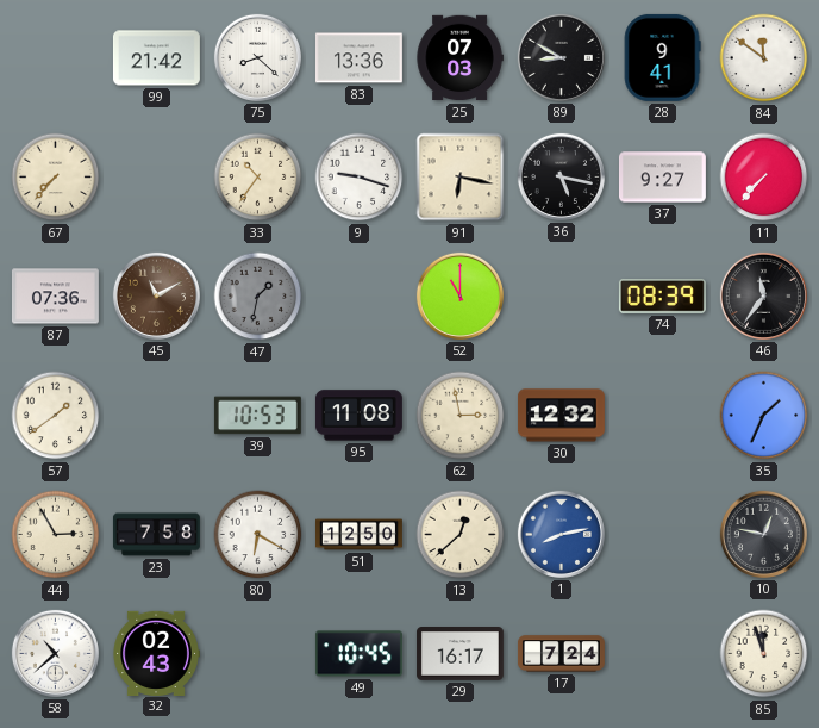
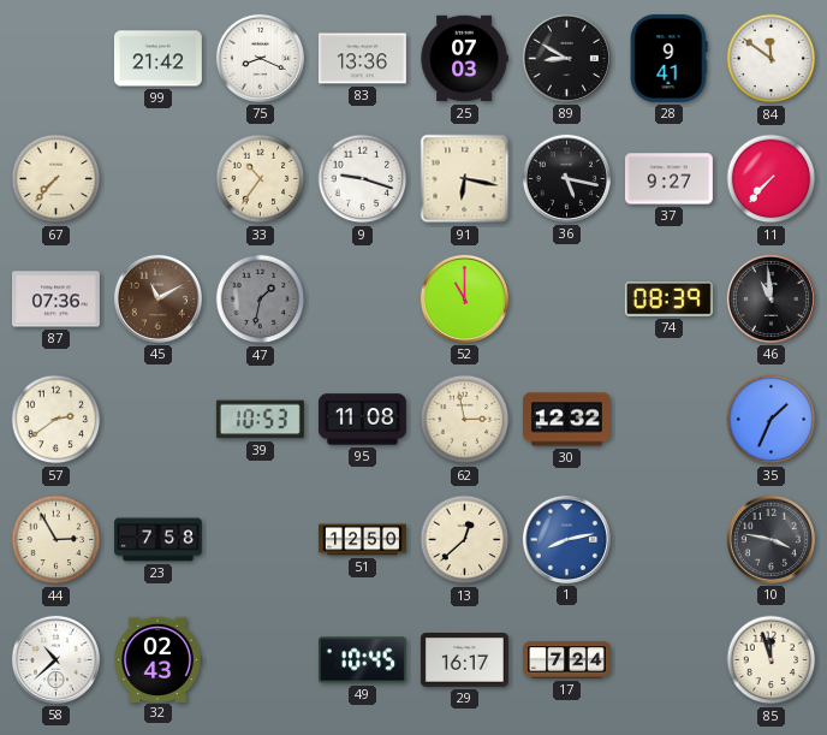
75: 8:22 -> 8:19
46: 11:36 -> 10:59
57: 1:39 -> 2:39
80: 6:20 -> none
10: 12:47 -> 3:47
